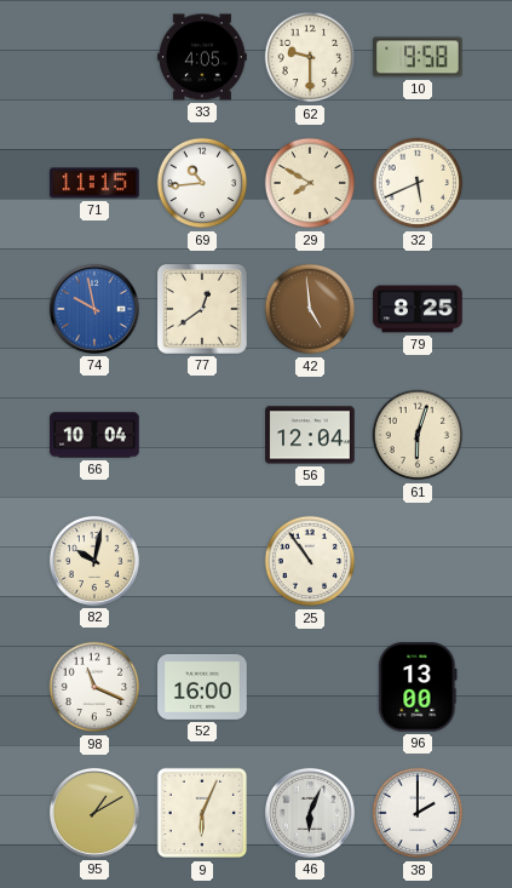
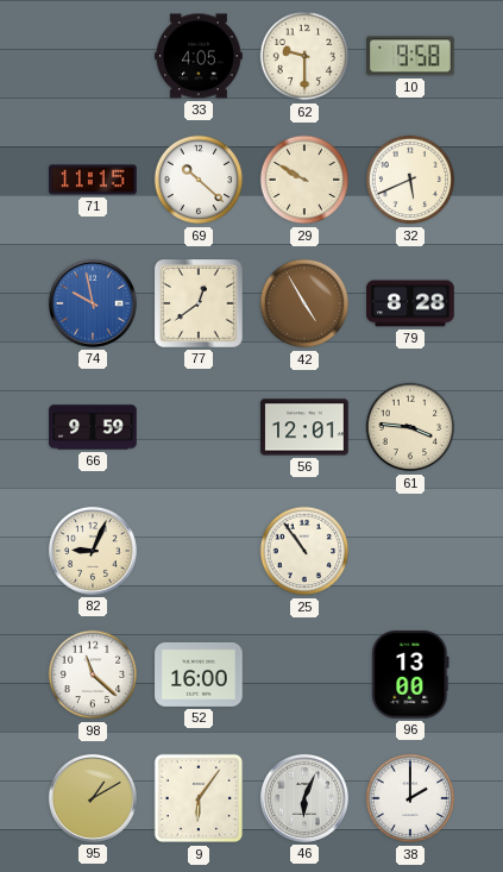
69: 10:44 -> 10:22
29: 7:50 -> 9:50
42: 4:59 -> 4:55
79: 8:25 -> 8:28
66: 10:04 -> 9:59
56: 12:04 -> 12:01
61: 6:03 -> 3:46
82: 10:02 -> 9:04
98: 11:19 -> 11:22
9: 6:04 -> 6:06
